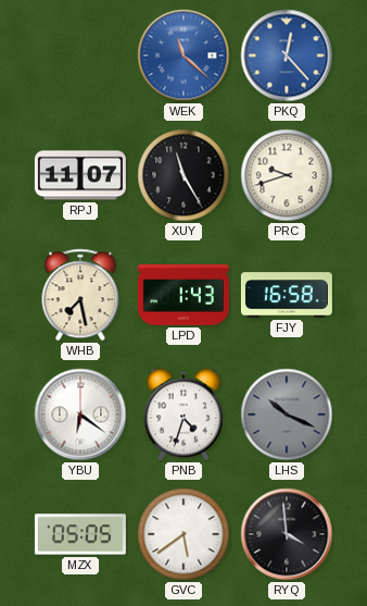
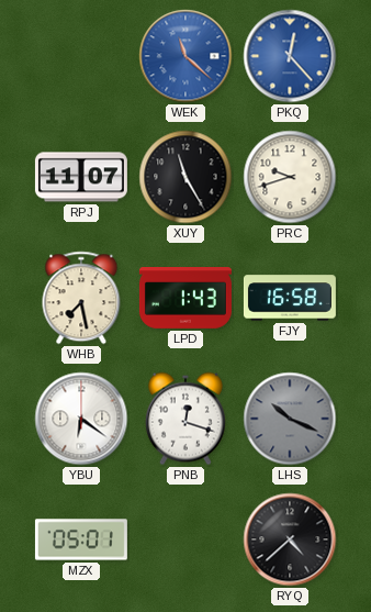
PNB: 4:33 -> 12:18
MZX: 05:05 -> 05:01
GVC: 5:39 -> none
RYQ: 3:59 -> 4:38
